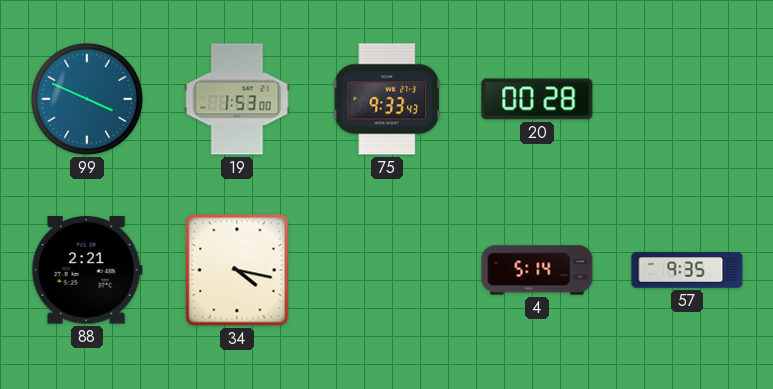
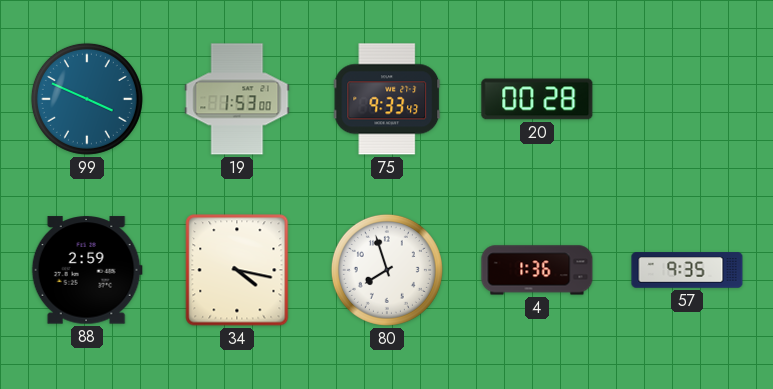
88: 2:21 -> 2:59
80: none -> 7:57
4: 5:14 -> 1:36
